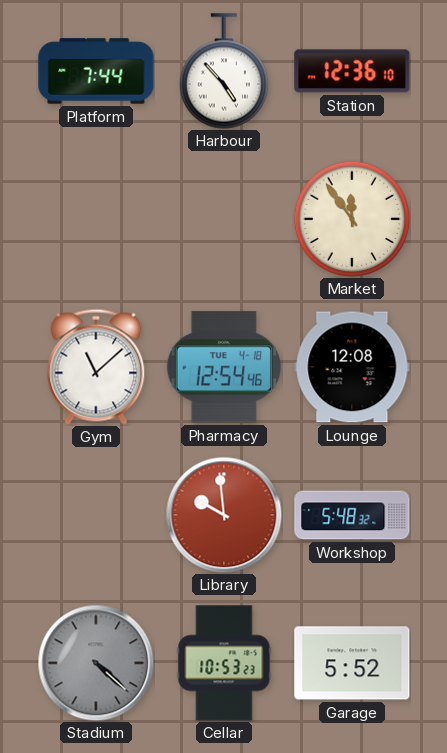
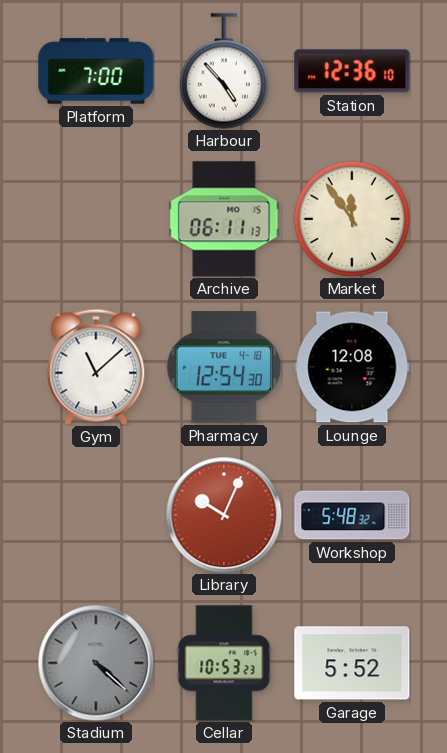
Platform: 7:44 -> 7:00
Archive: none -> 06:11
Pharmacy: 12:54:46 -> 12:54:30
Library: 9:59 -> 10:04
